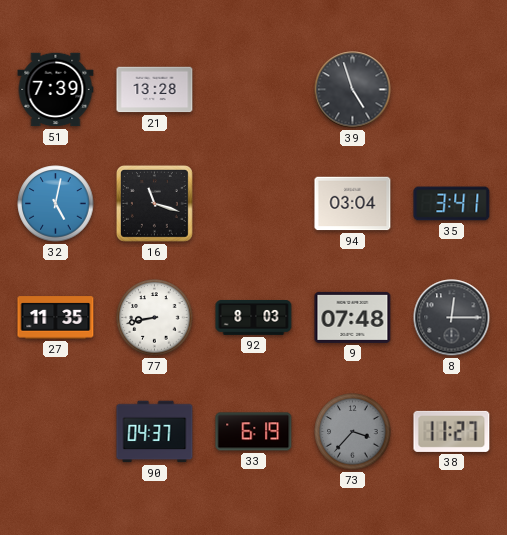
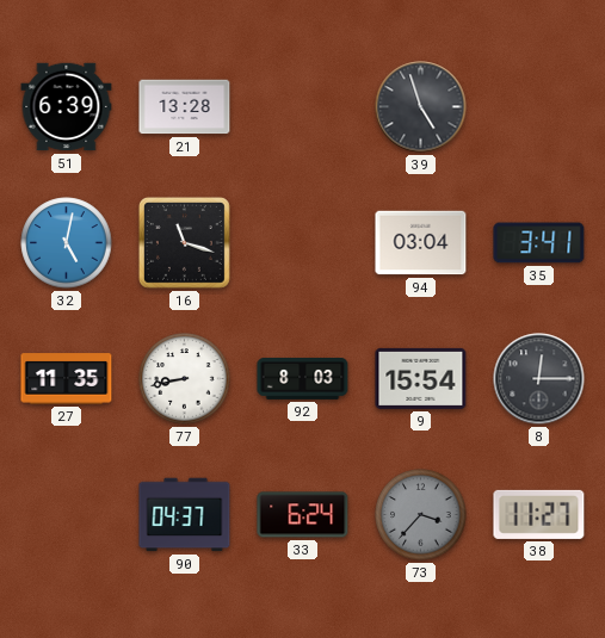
51: 7:39 -> 6:39
9: 07:48 -> 15:54
33: 6:19 -> 6:24
